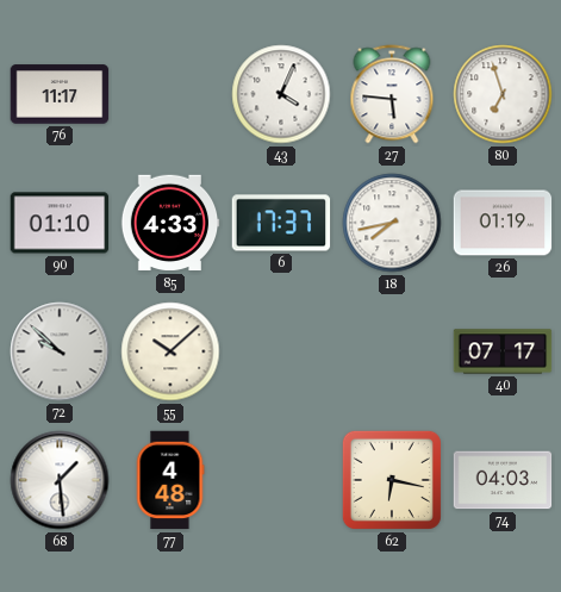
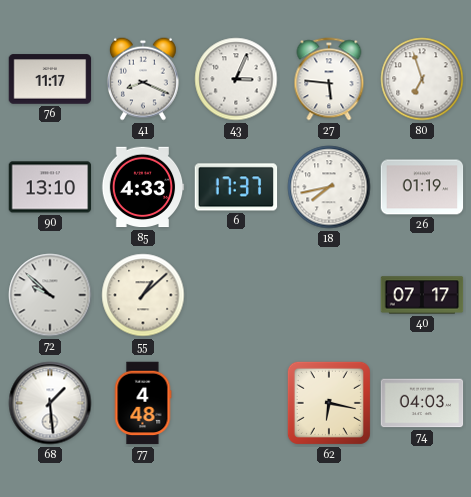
41: none -> 8:19
43: 4:04 -> 3:04
90: 01:10 -> 13:10
55: 10:08 -> 1:08
